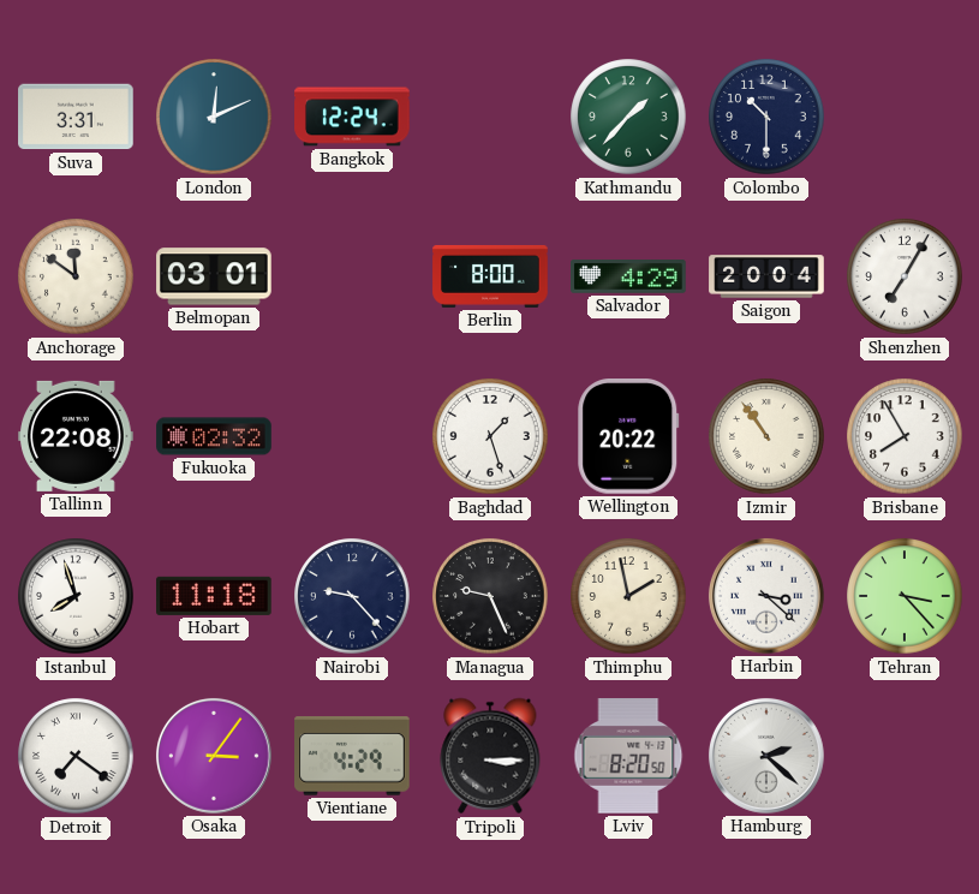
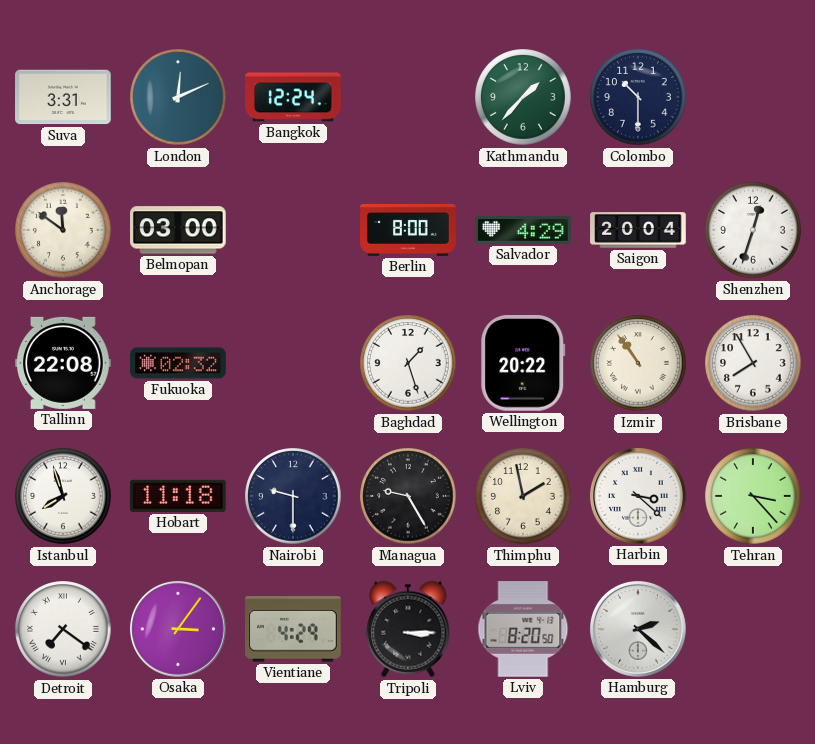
Belmopan: 03:01 -> 03:00
Shenzhen: 7:05 -> 12:33
Nairobi: 9:23 -> 9:30
Managua: 9:26 -> 9:25
